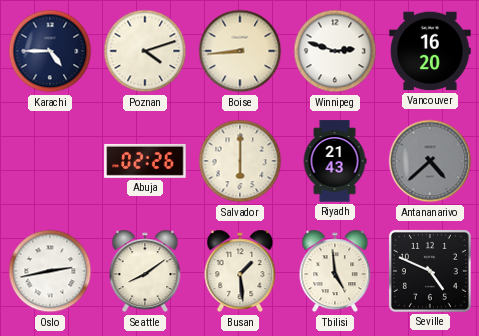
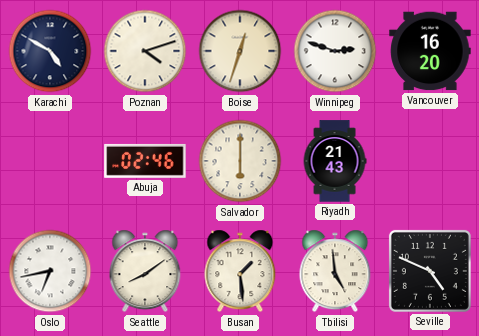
Karachi: 4:45 -> 4:50
Boise: 8:44 -> 12:33
Abuja: 02:26 -> 02:46
Antananarivo: 4:38 -> none
Oslo: 2:43 -> 6:43
